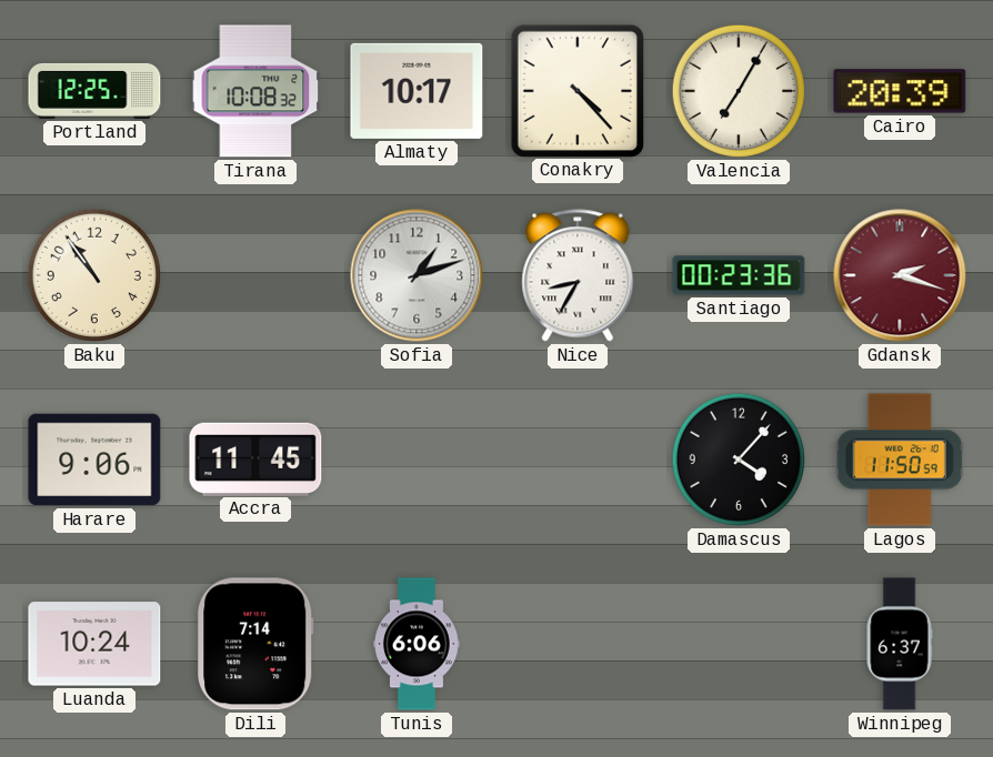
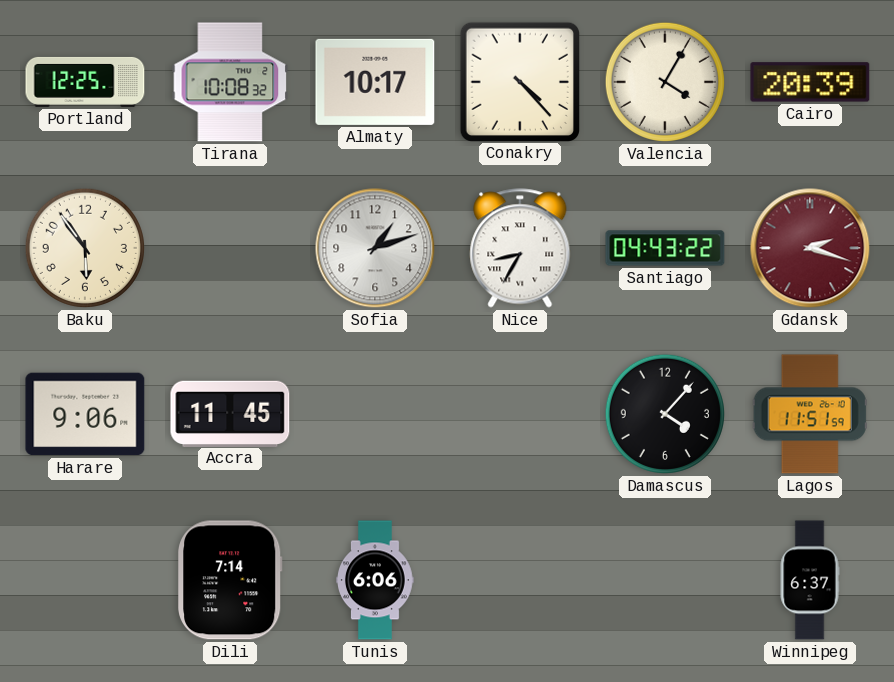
Valencia: 7:05 -> 4:05
Baku: 10:54 -> 5:54
Santiago: 00:23 -> 04:43
Lagos: 11:50 -> 11:51
Luanda: 10:24 -> none
